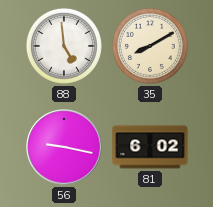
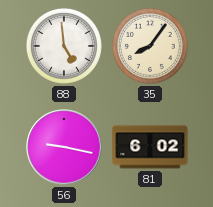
35: 8:10 -> 8:06
